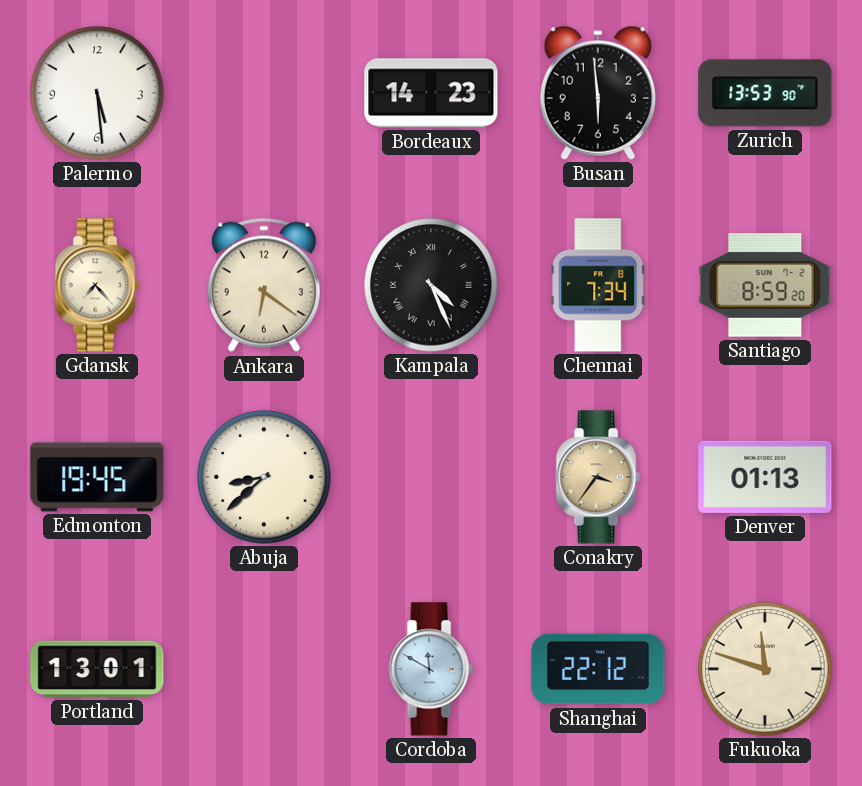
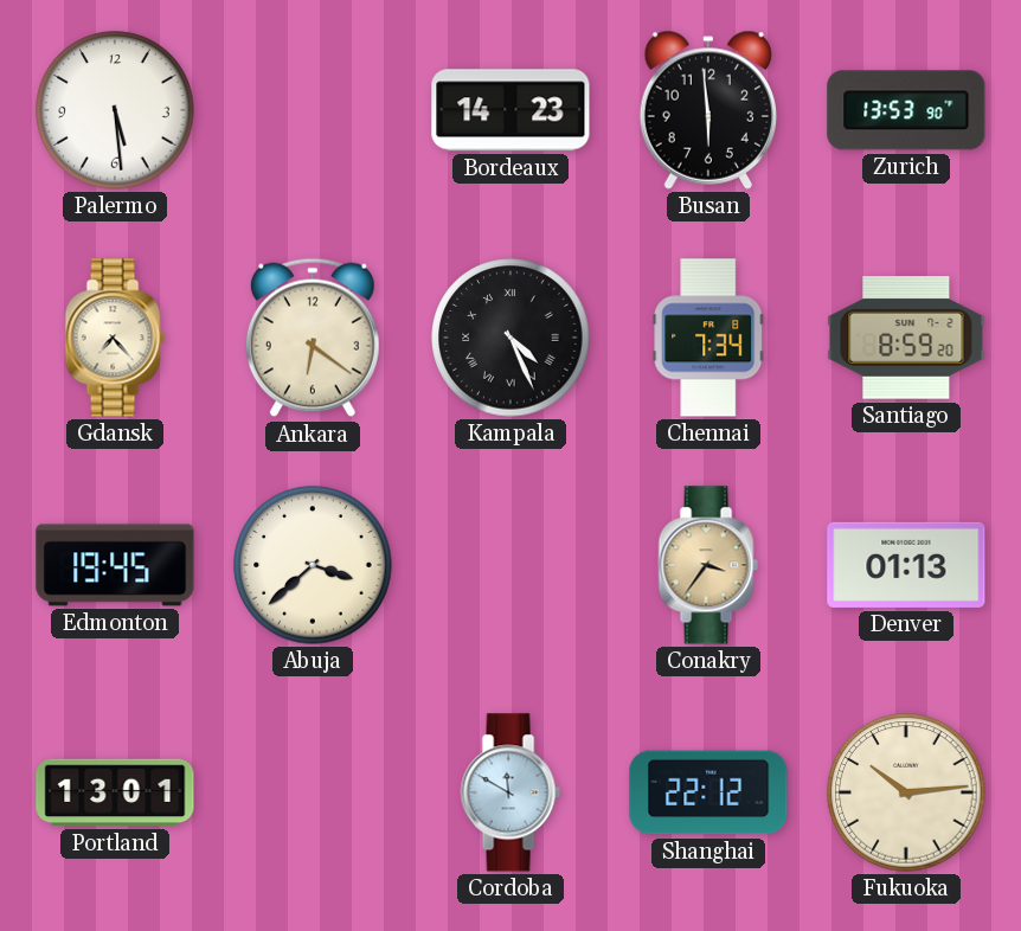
Abuja: 8:38 -> 3:38
Fukuoka: 11:48 -> 10:14
